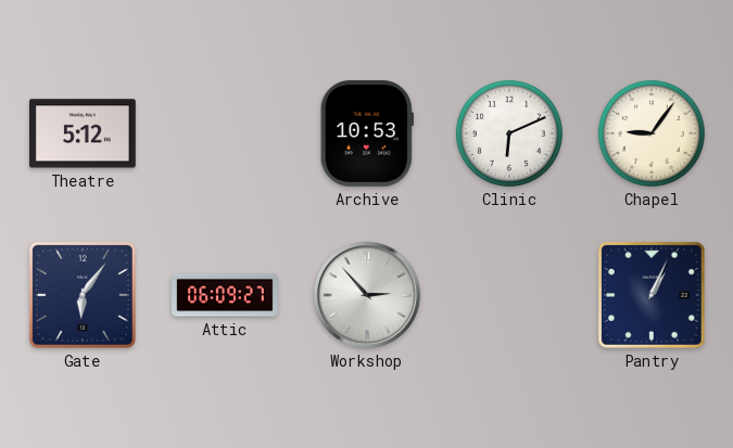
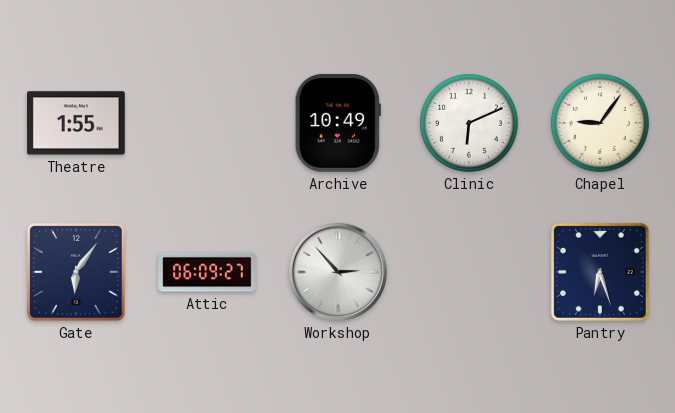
Theatre: 5:12 -> 1:55
Archive: 10:53 -> 10:49
Pantry: 1:04 -> 6:27
